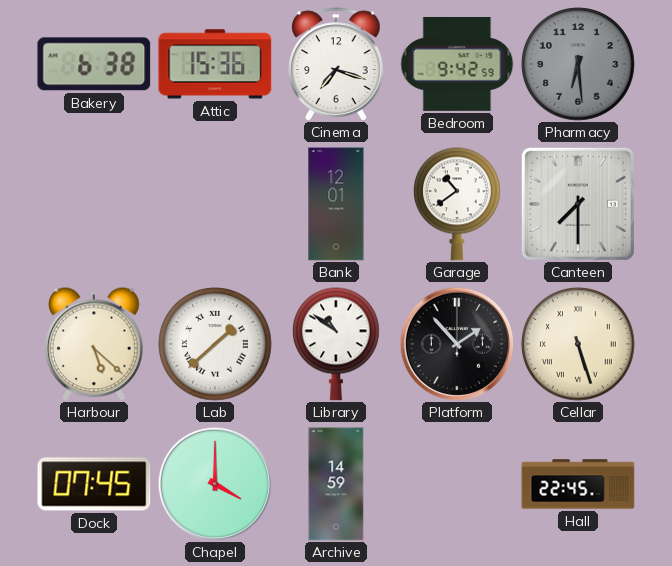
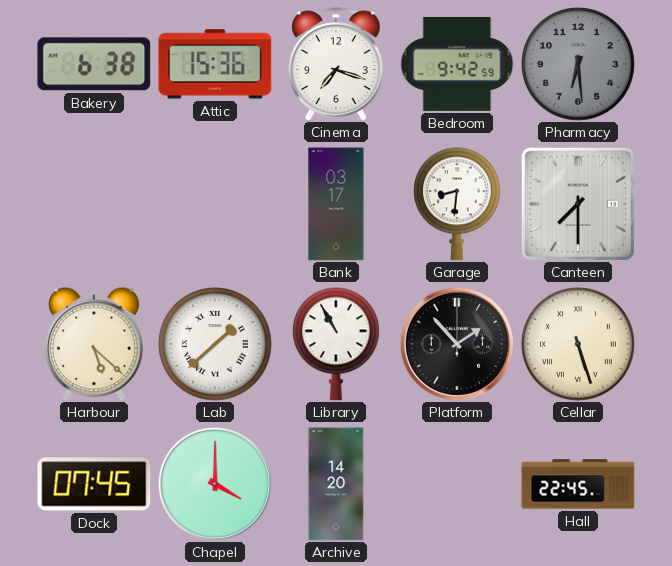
Bank: 12:01 -> 03:17
Garage: 10:39 -> 8:31
Library: 10:51 -> 10:55
Archive: 14:59 -> 14:20
